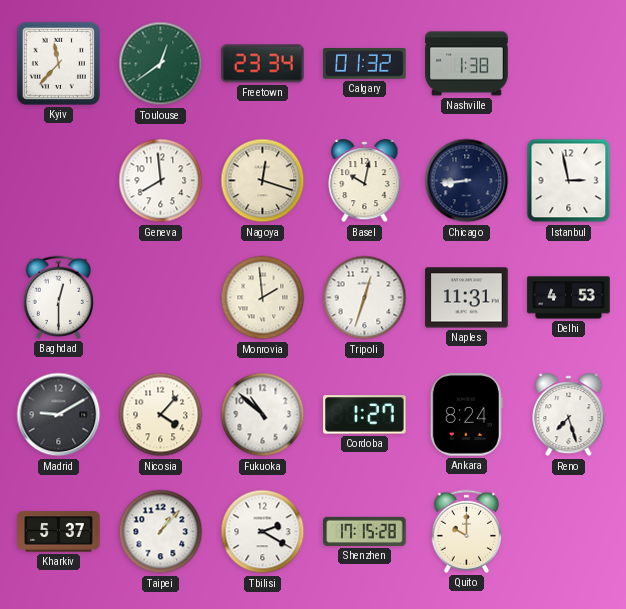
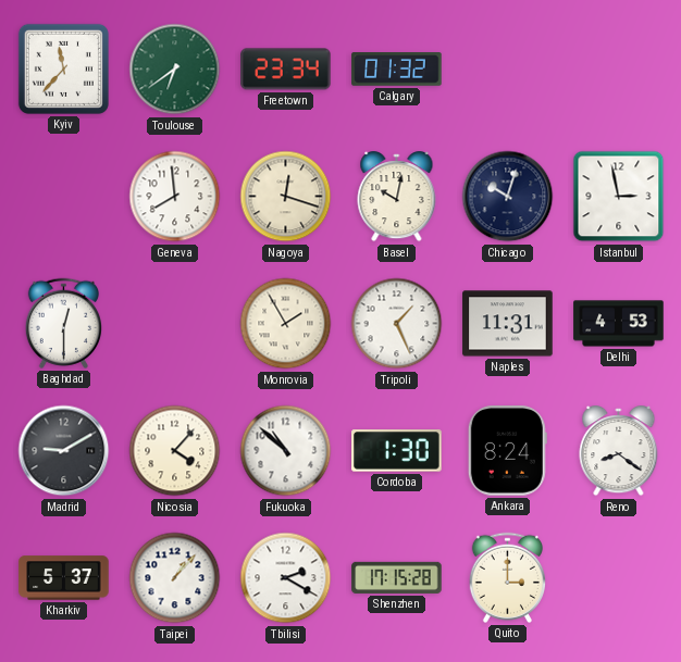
Toulouse: 12:39 -> 6:39
Nashville: 1:38 -> none
Chicago: 8:44 -> 10:03
Monrovia: 1:59 -> 1:55
Tripoli: 12:33 -> 1:26
Cordoba: 1:27 -> 1:30
Reno: 7:27 -> 8:21
Quito: 10:00 -> 3:00
